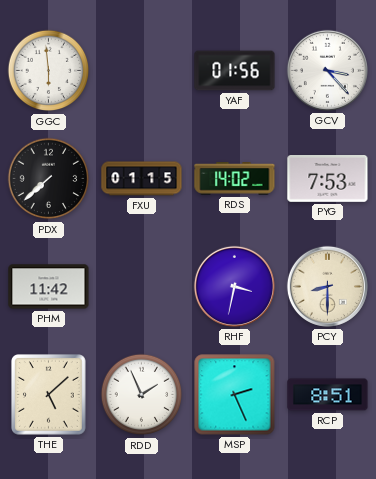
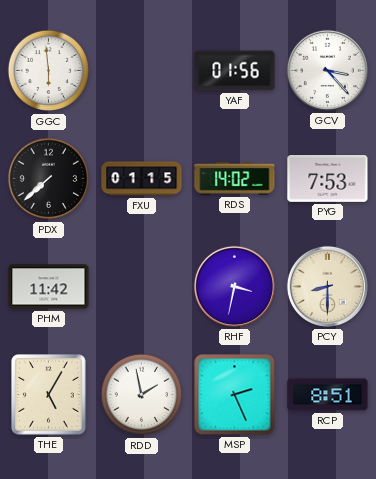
THE: 5:08 -> 5:05
RDD: 1:56 -> 1:58
